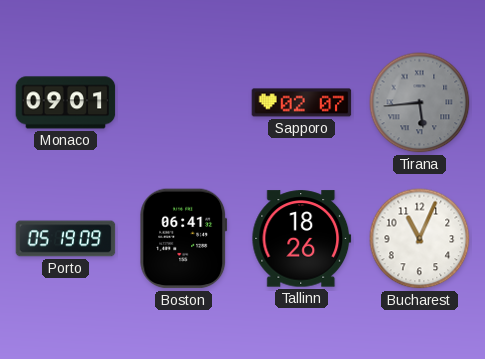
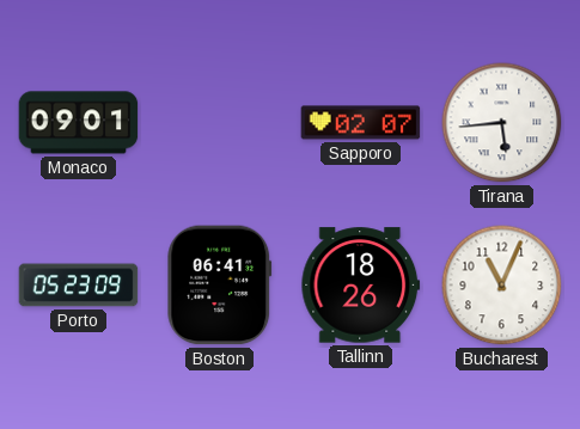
Tirana dial: grey -> white
Porto: 05:19 -> 05:23
